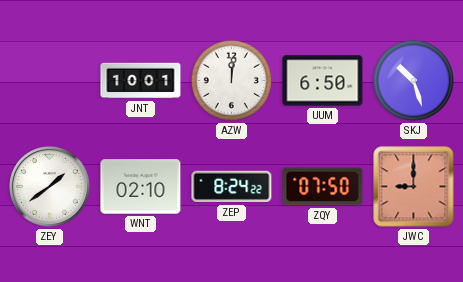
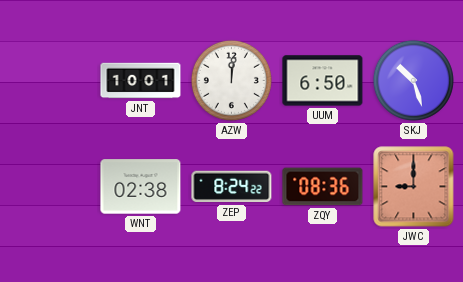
ZEY: 1:39 -> none
WNT: 02:10 -> 02:38
ZQY: 07:50 -> 08:36
